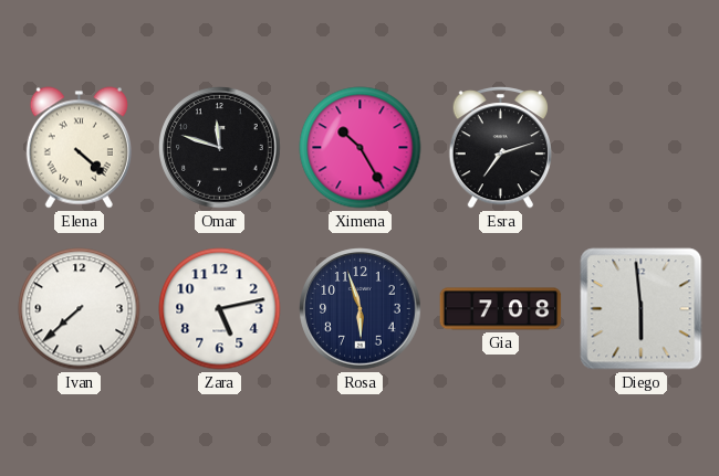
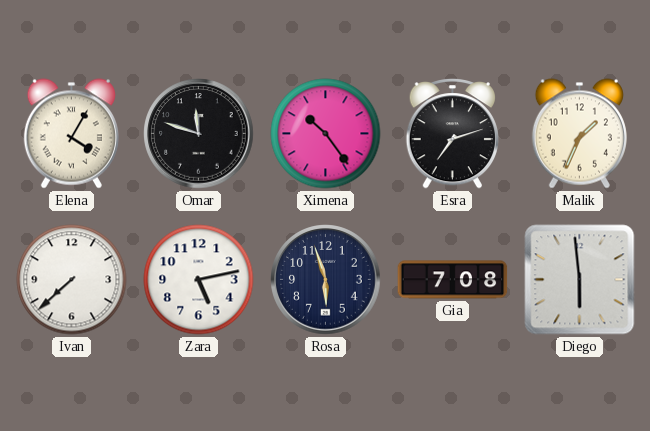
Elena: 4:22 -> 4:05
Ximena: 10:25 -> 10:24
Malik: none -> 1:34
